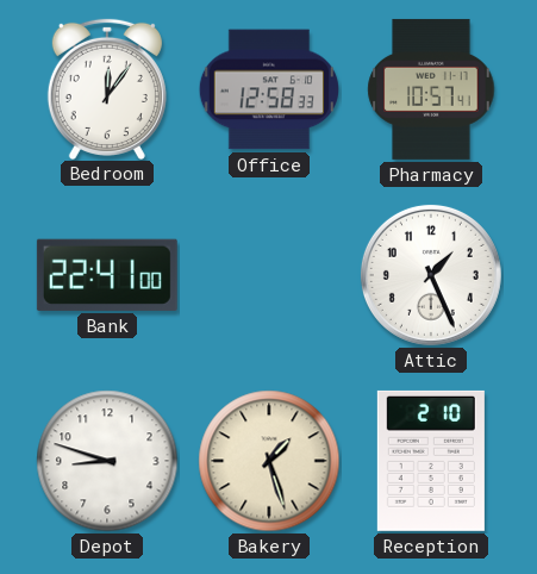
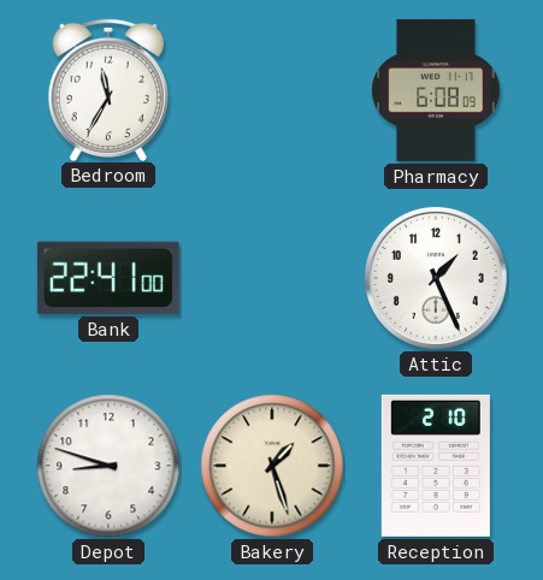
Bedroom: 12:06 -> 11:35
Office: 12:58 -> none
Pharmacy: 10:57 -> 6:08
